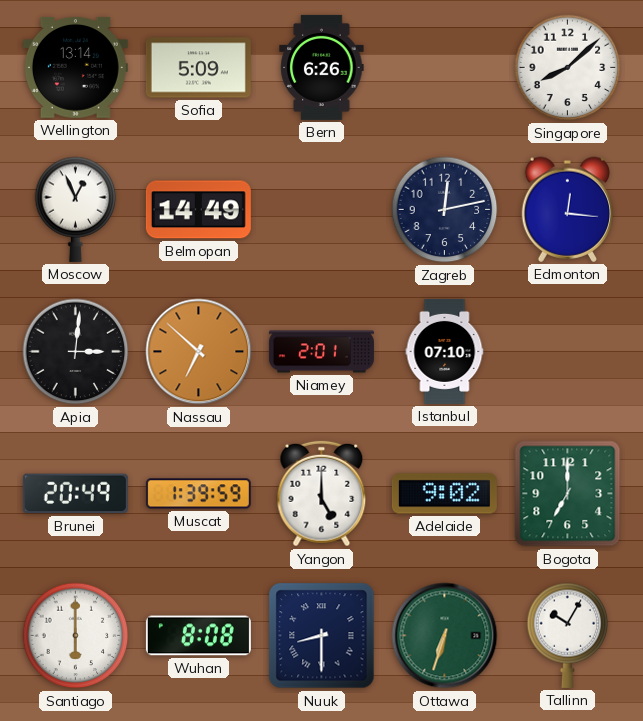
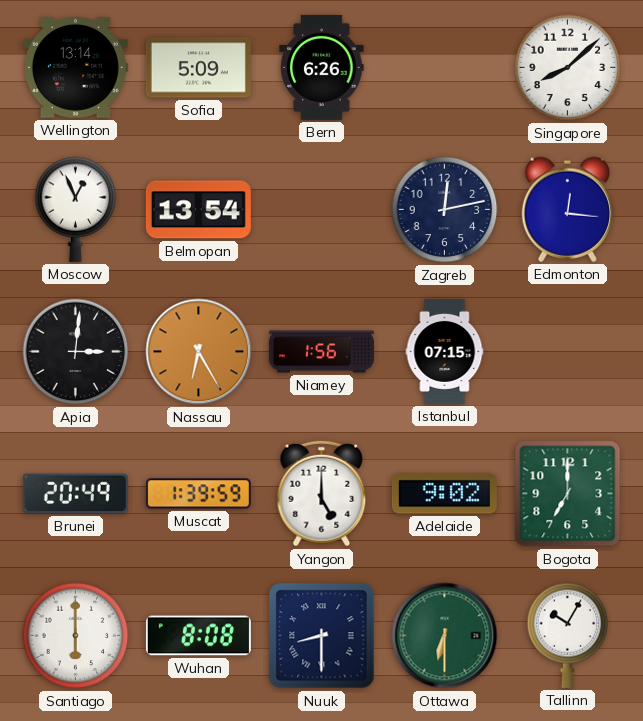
Belmopan: 14:49 -> 13:54
Nassau: 6:52 -> 6:25
Niamey: 2:01 -> 1:56
Istanbul: 07:10 -> 07:15
Ottawa: 6:33 -> 6:30
